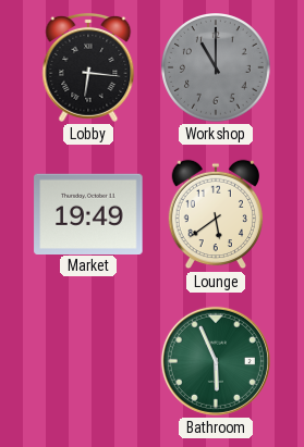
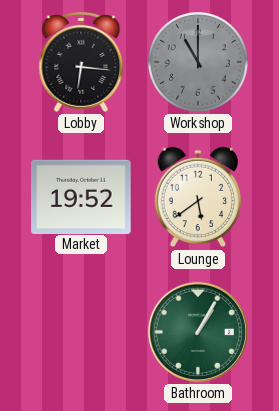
Market: 19:49 -> 19:52
Bathroom: 5:56 -> 1:05
